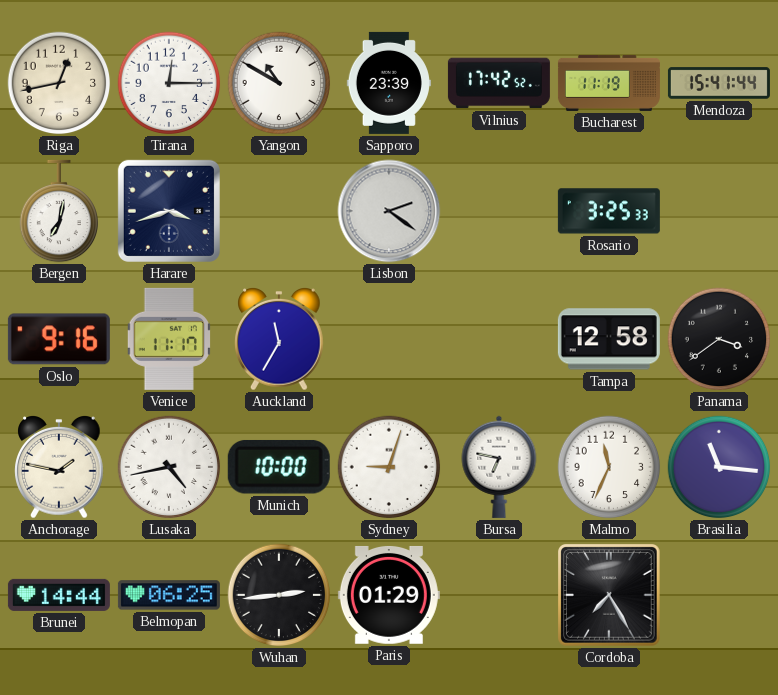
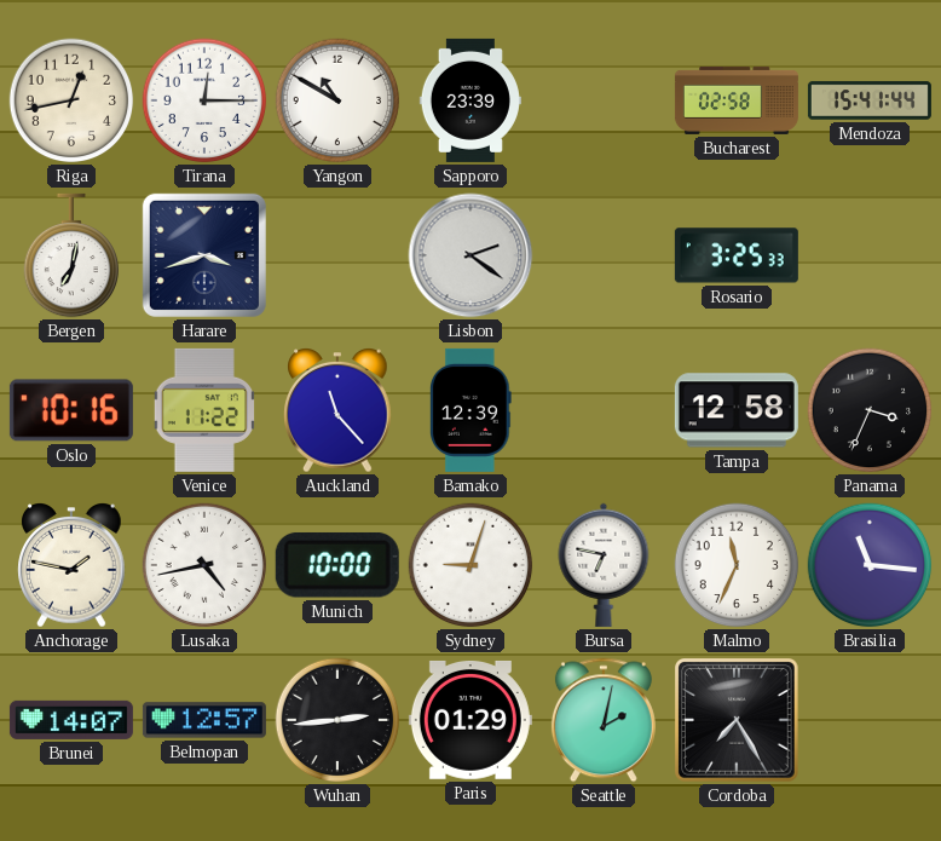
Vilnius: 17:42 -> none
Bucharest: 11:19 -> 02:58
Oslo: 9:16 -> 10:16
Venice: 11:17 -> 11:22
Auckland: 11:35 -> 11:23
Bamako: none -> 12:39
Panama: 3:39 -> 3:34
Brunei: 14:44 -> 14:07
Belmopan: 06:25 -> 12:57
Seattle: none -> 2:02
